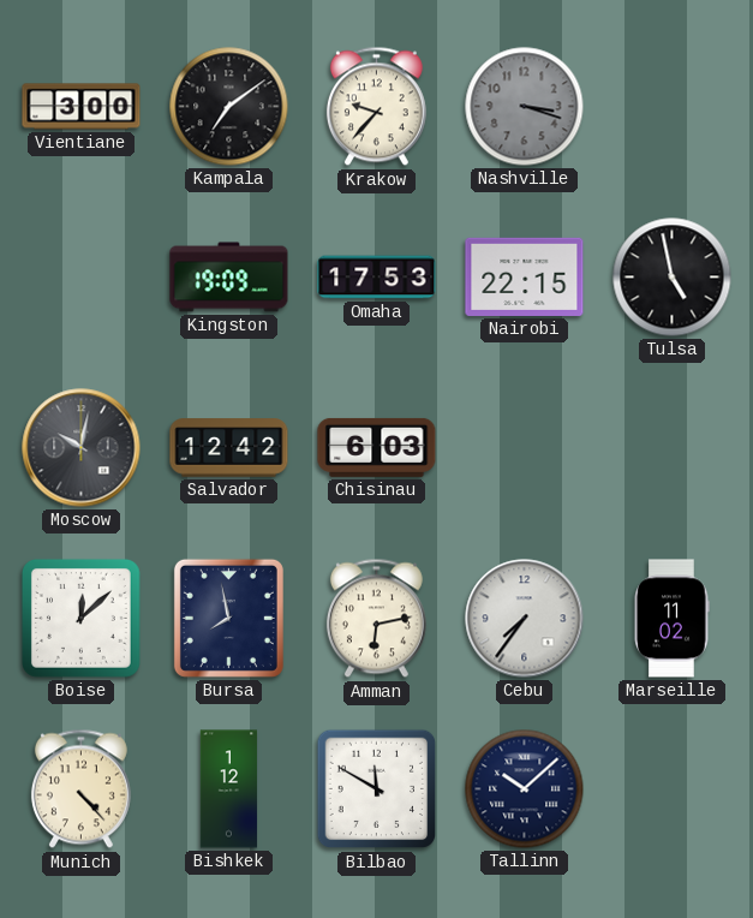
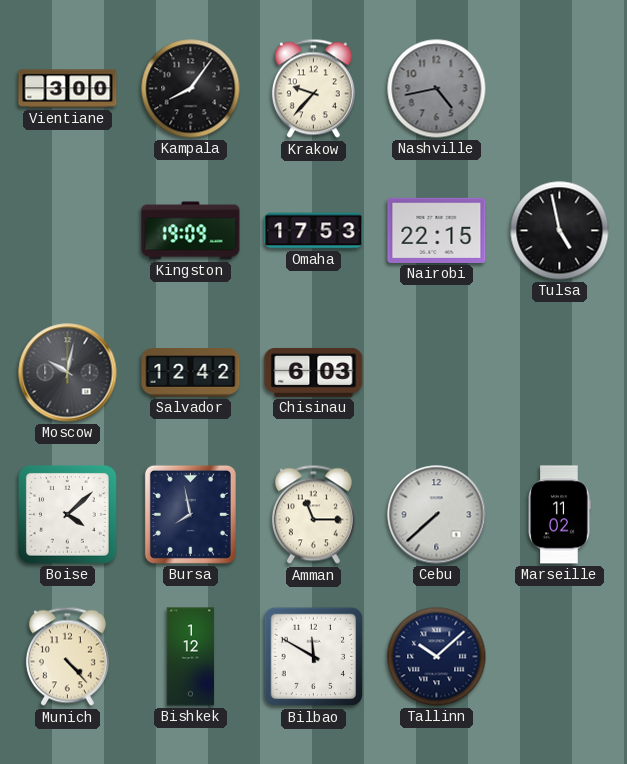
Kampala: 7:09 -> 8:06
Nashville: 3:18 -> 4:43
Boise: 12:08 -> 4:08
Amman: 6:13 -> 11:15
Cebu: 7:36 -> 7:38
